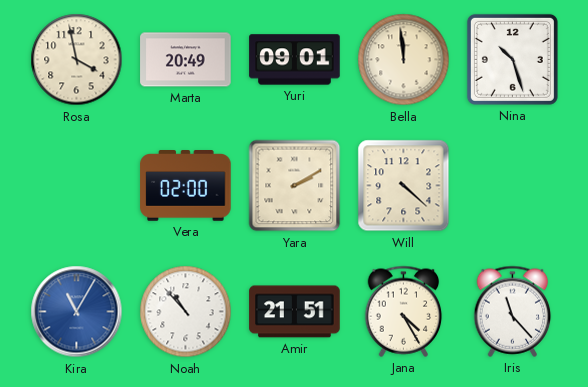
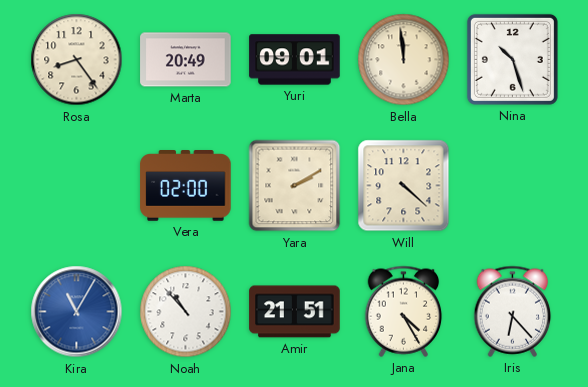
Rosa: 3:58 -> 8:24
Iris: 11:23 -> 6:23
